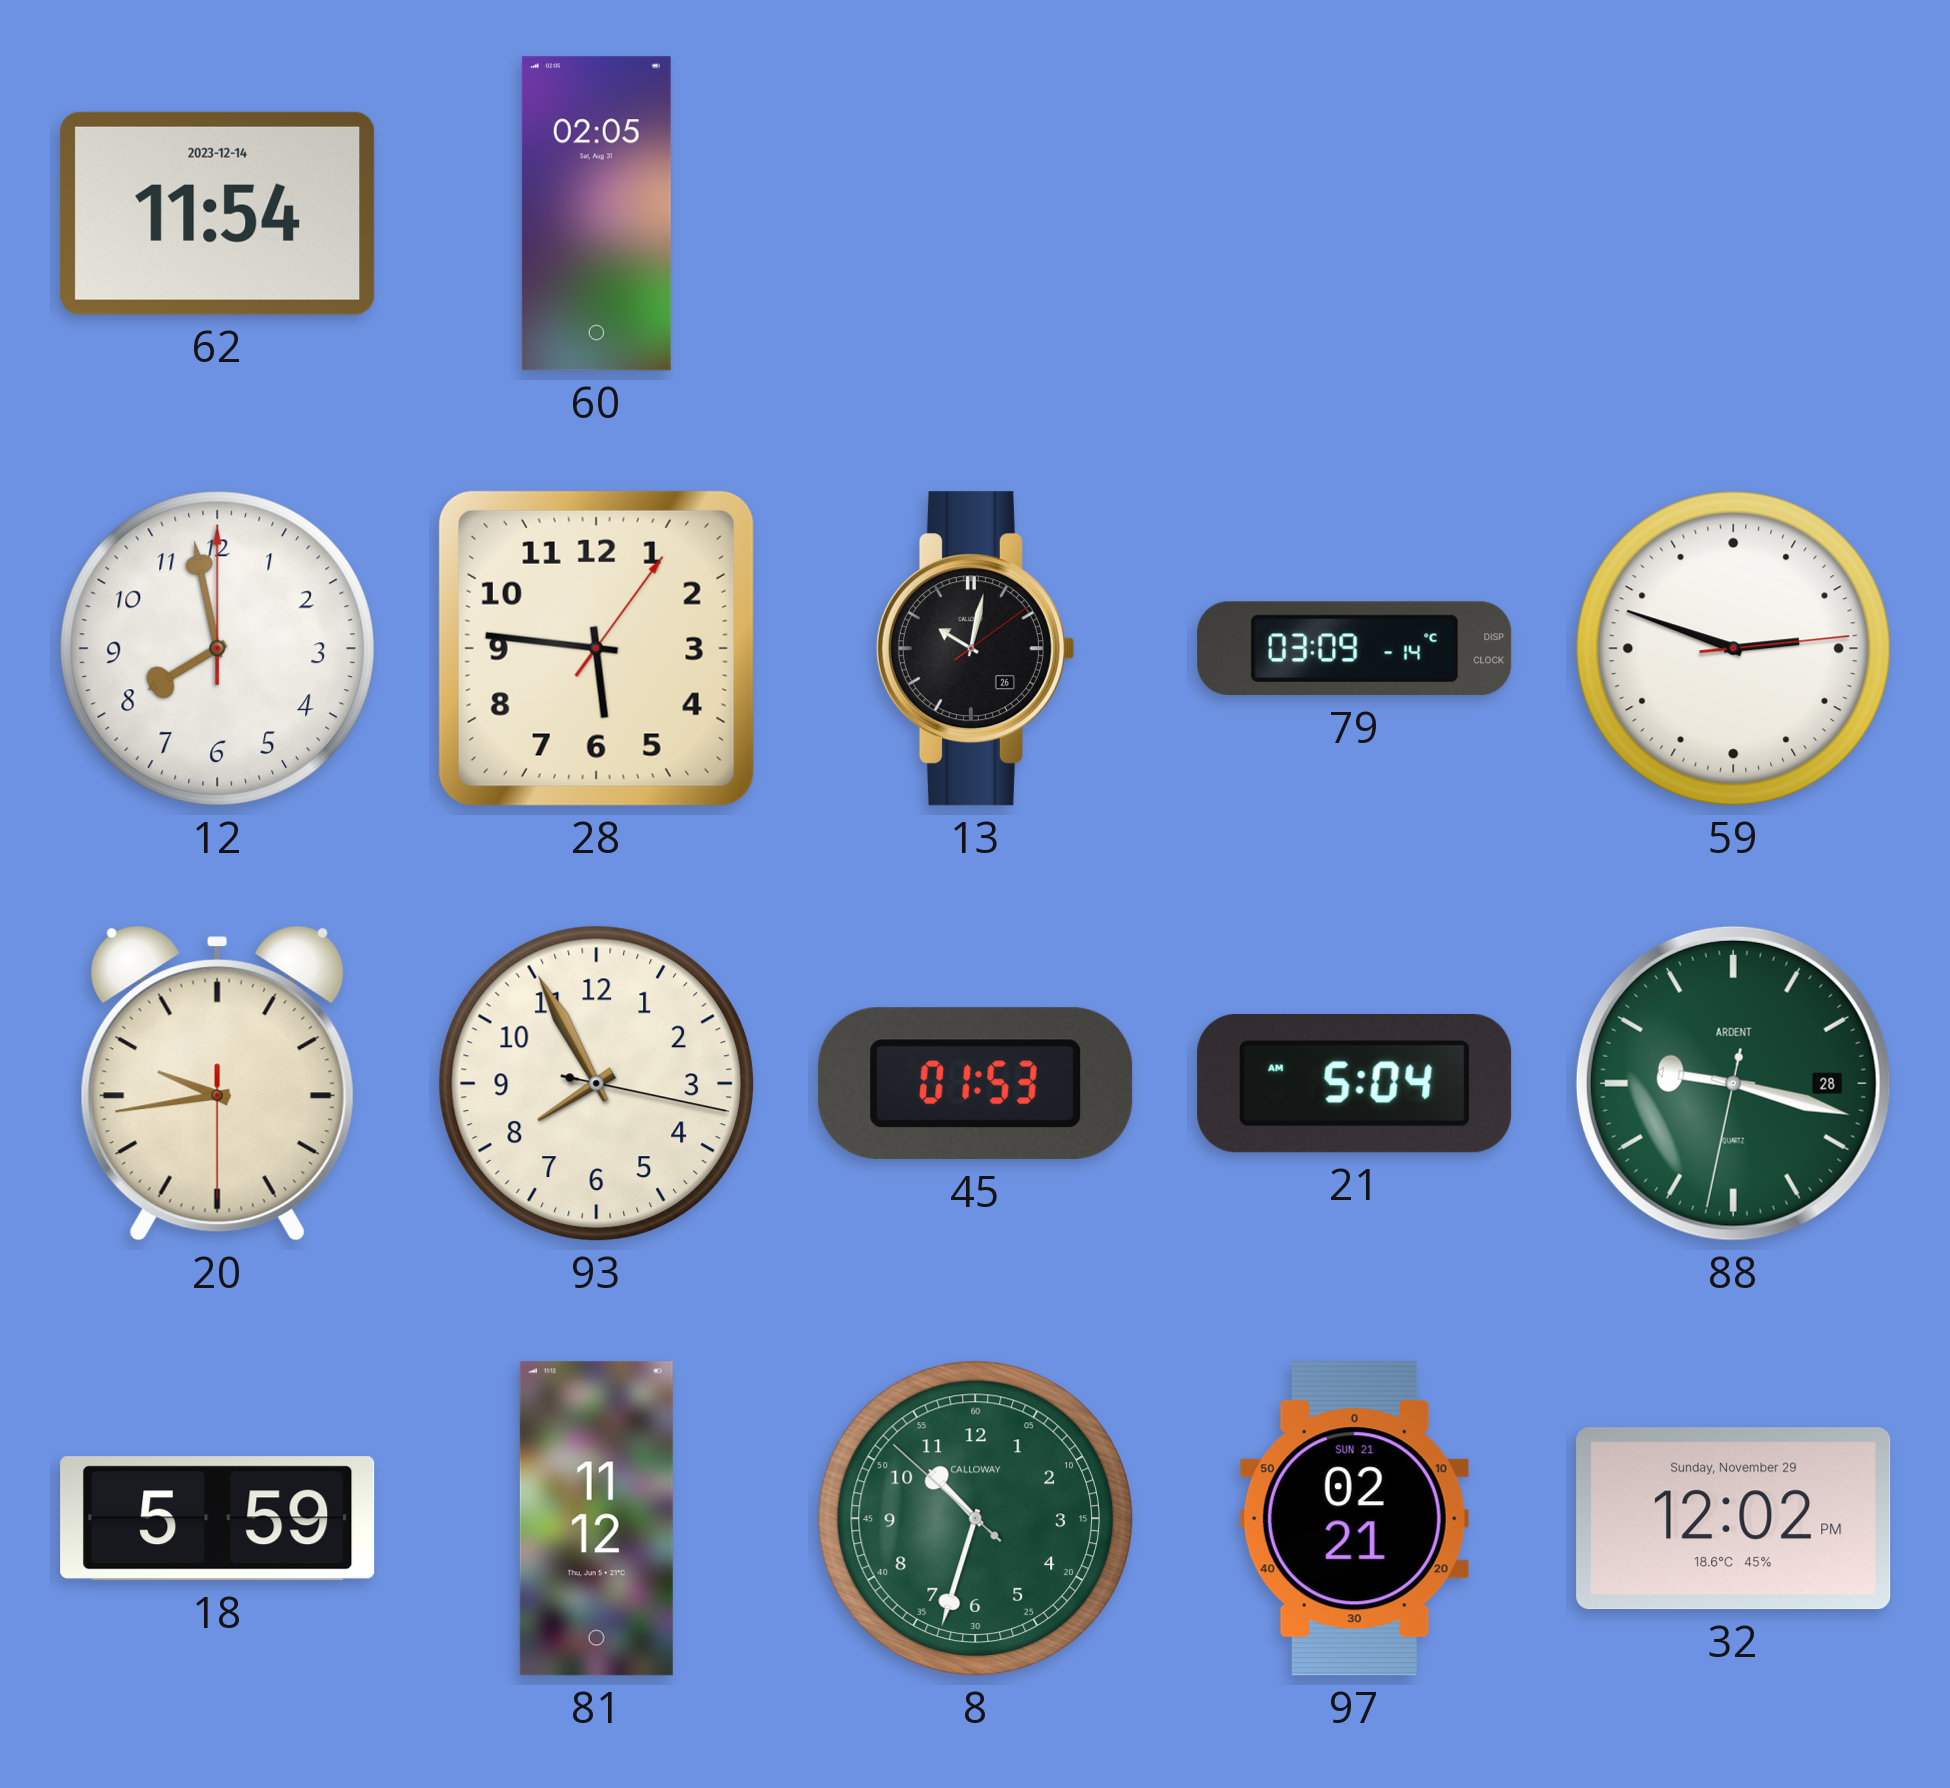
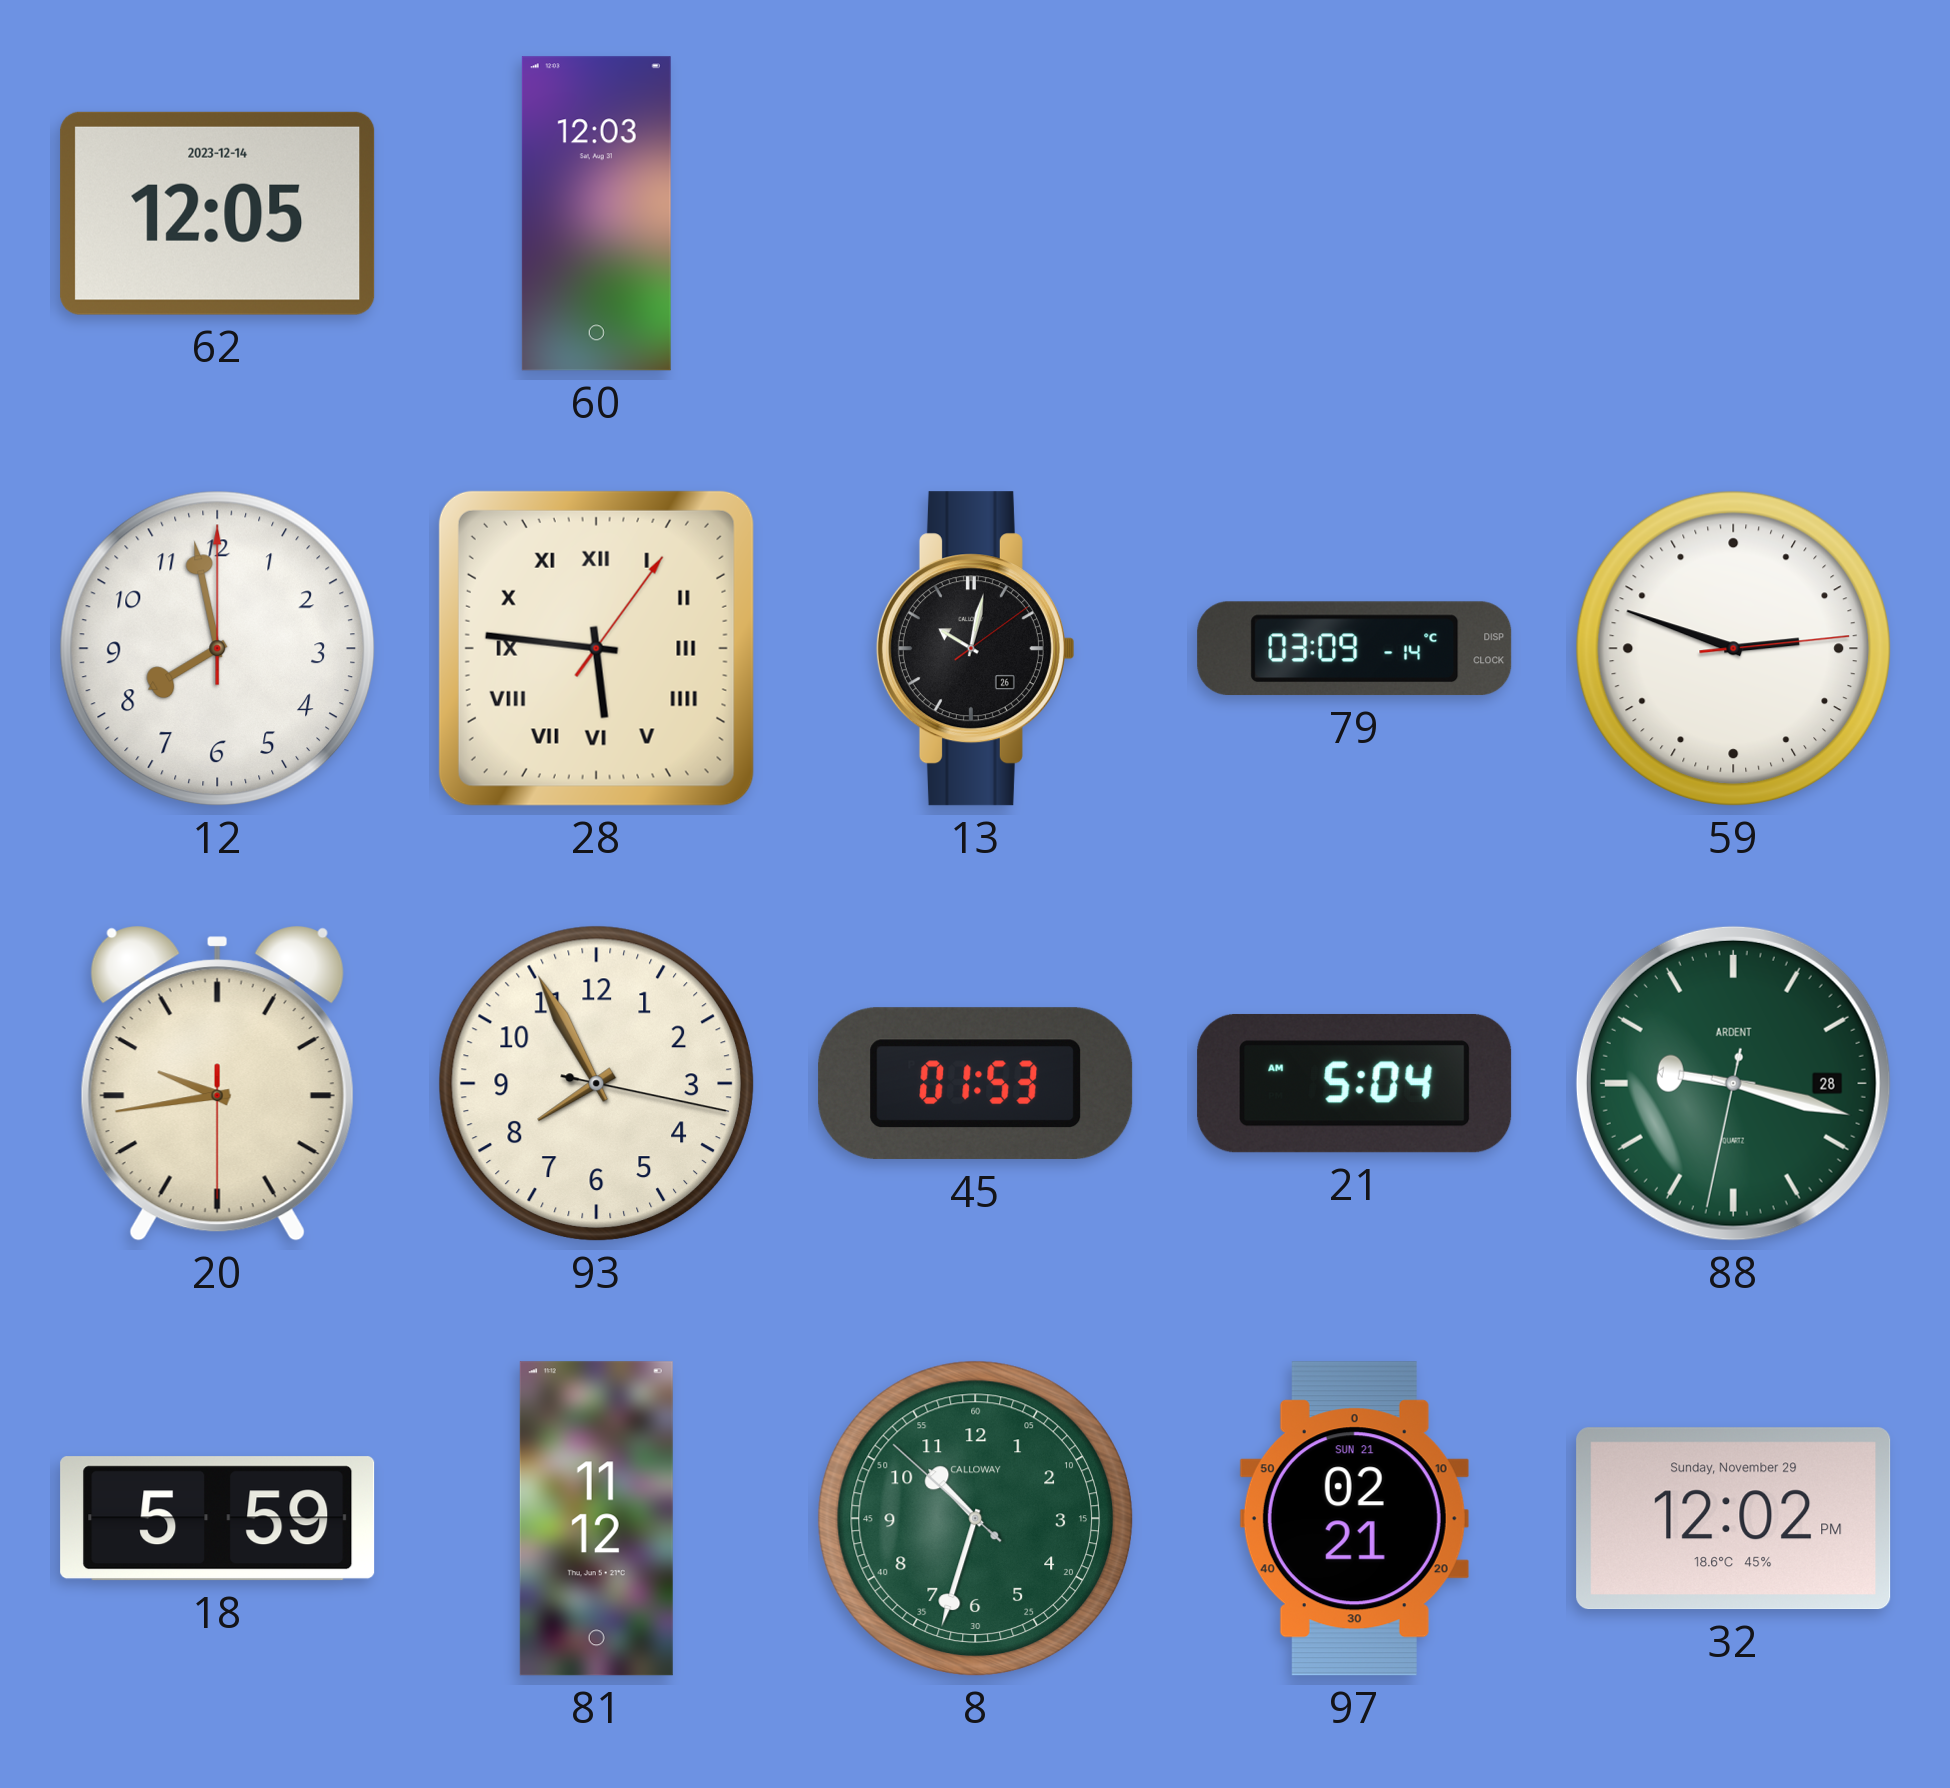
62: 11:54 -> 12:05
60: 02:05 -> 12:03
28 numerals: Arabic -> Roman
